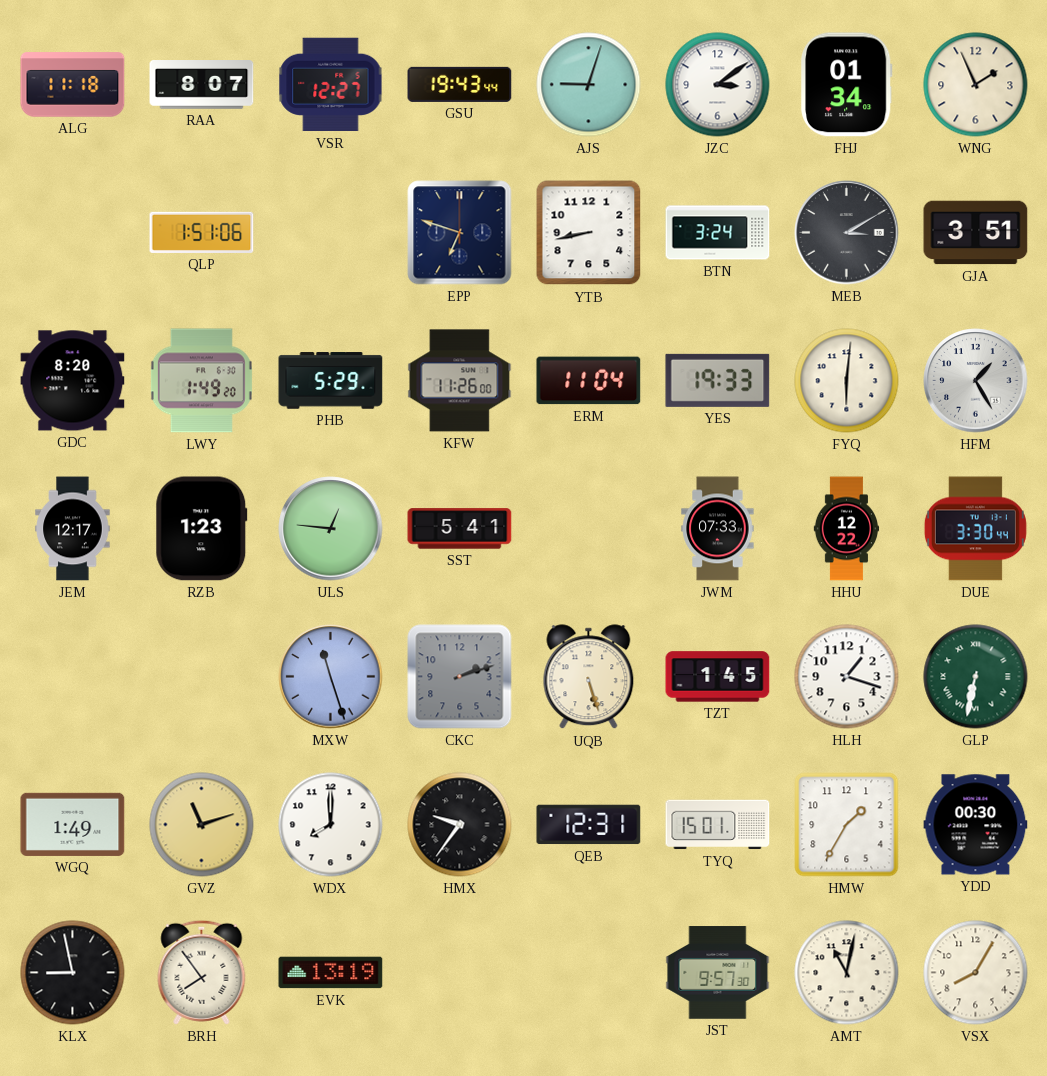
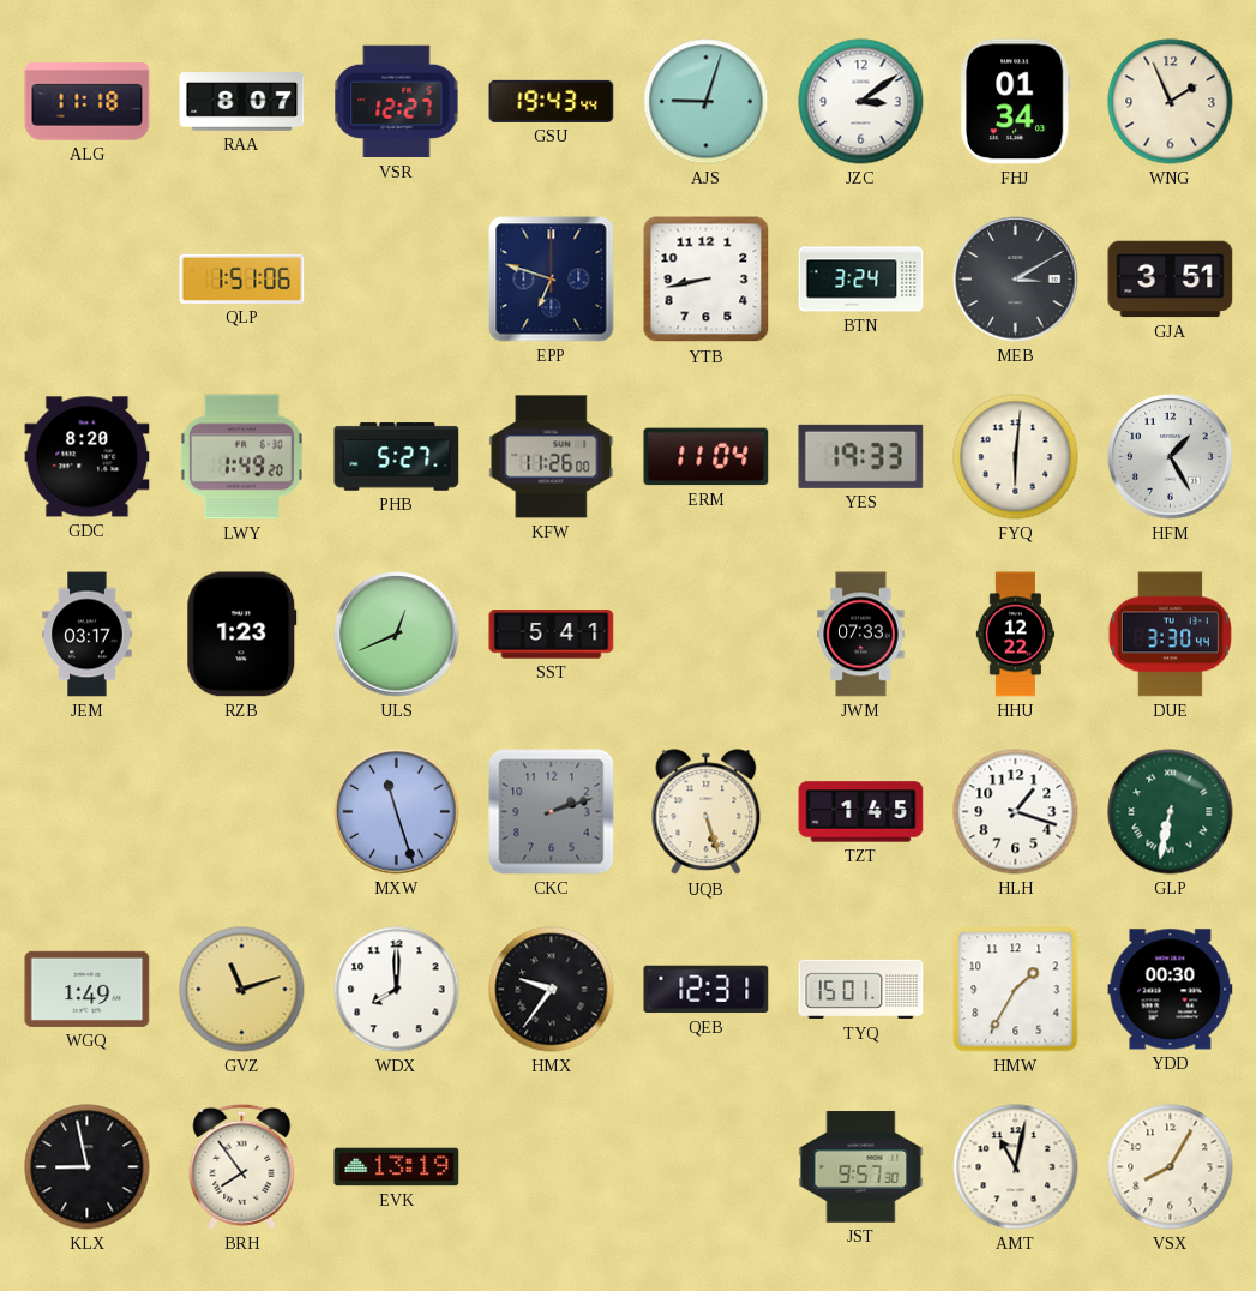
PHB: 5:29 -> 5:27
JEM: 12:17 -> 03:17
ULS: 12:46 -> 12:41
